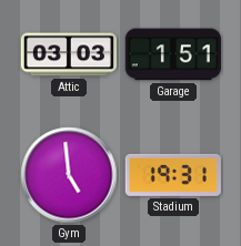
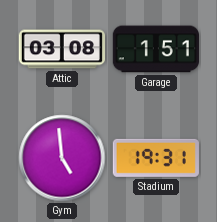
Attic: 03:03 -> 03:08
